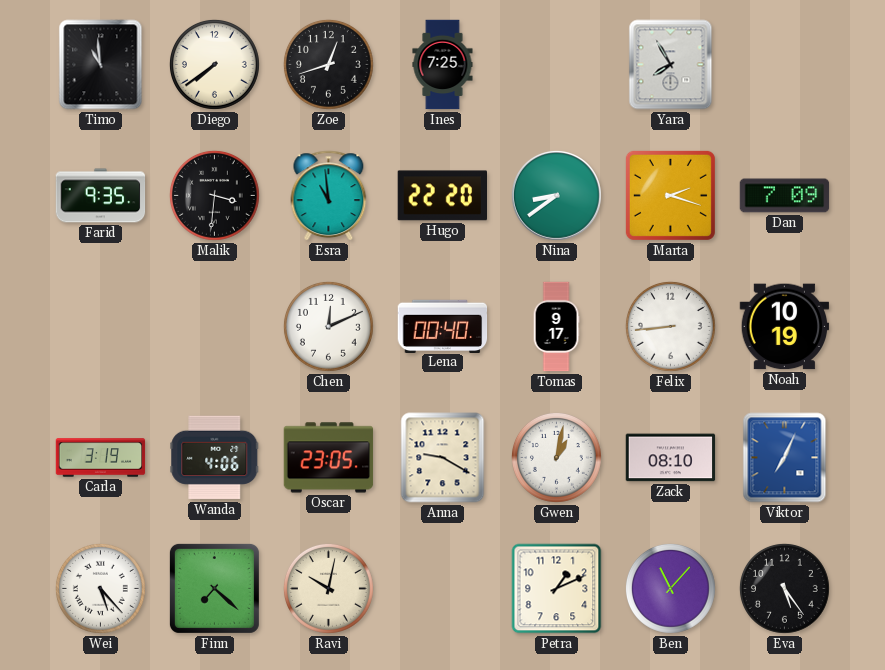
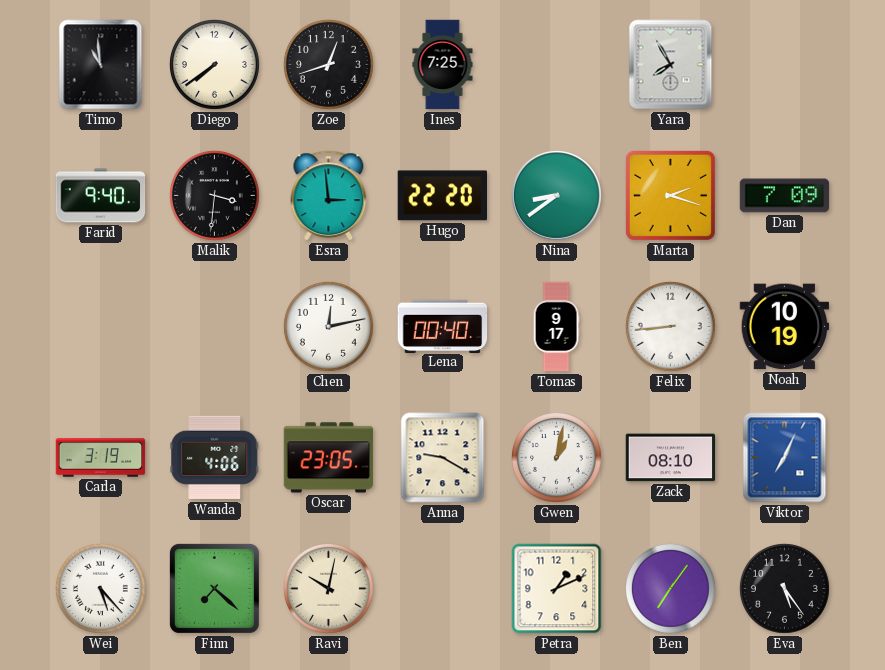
Farid: 9:35 -> 9:40
Esra: 10:59 -> 2:59
Chen: 12:11 -> 12:13
Ben: 11:07 -> 7:06
